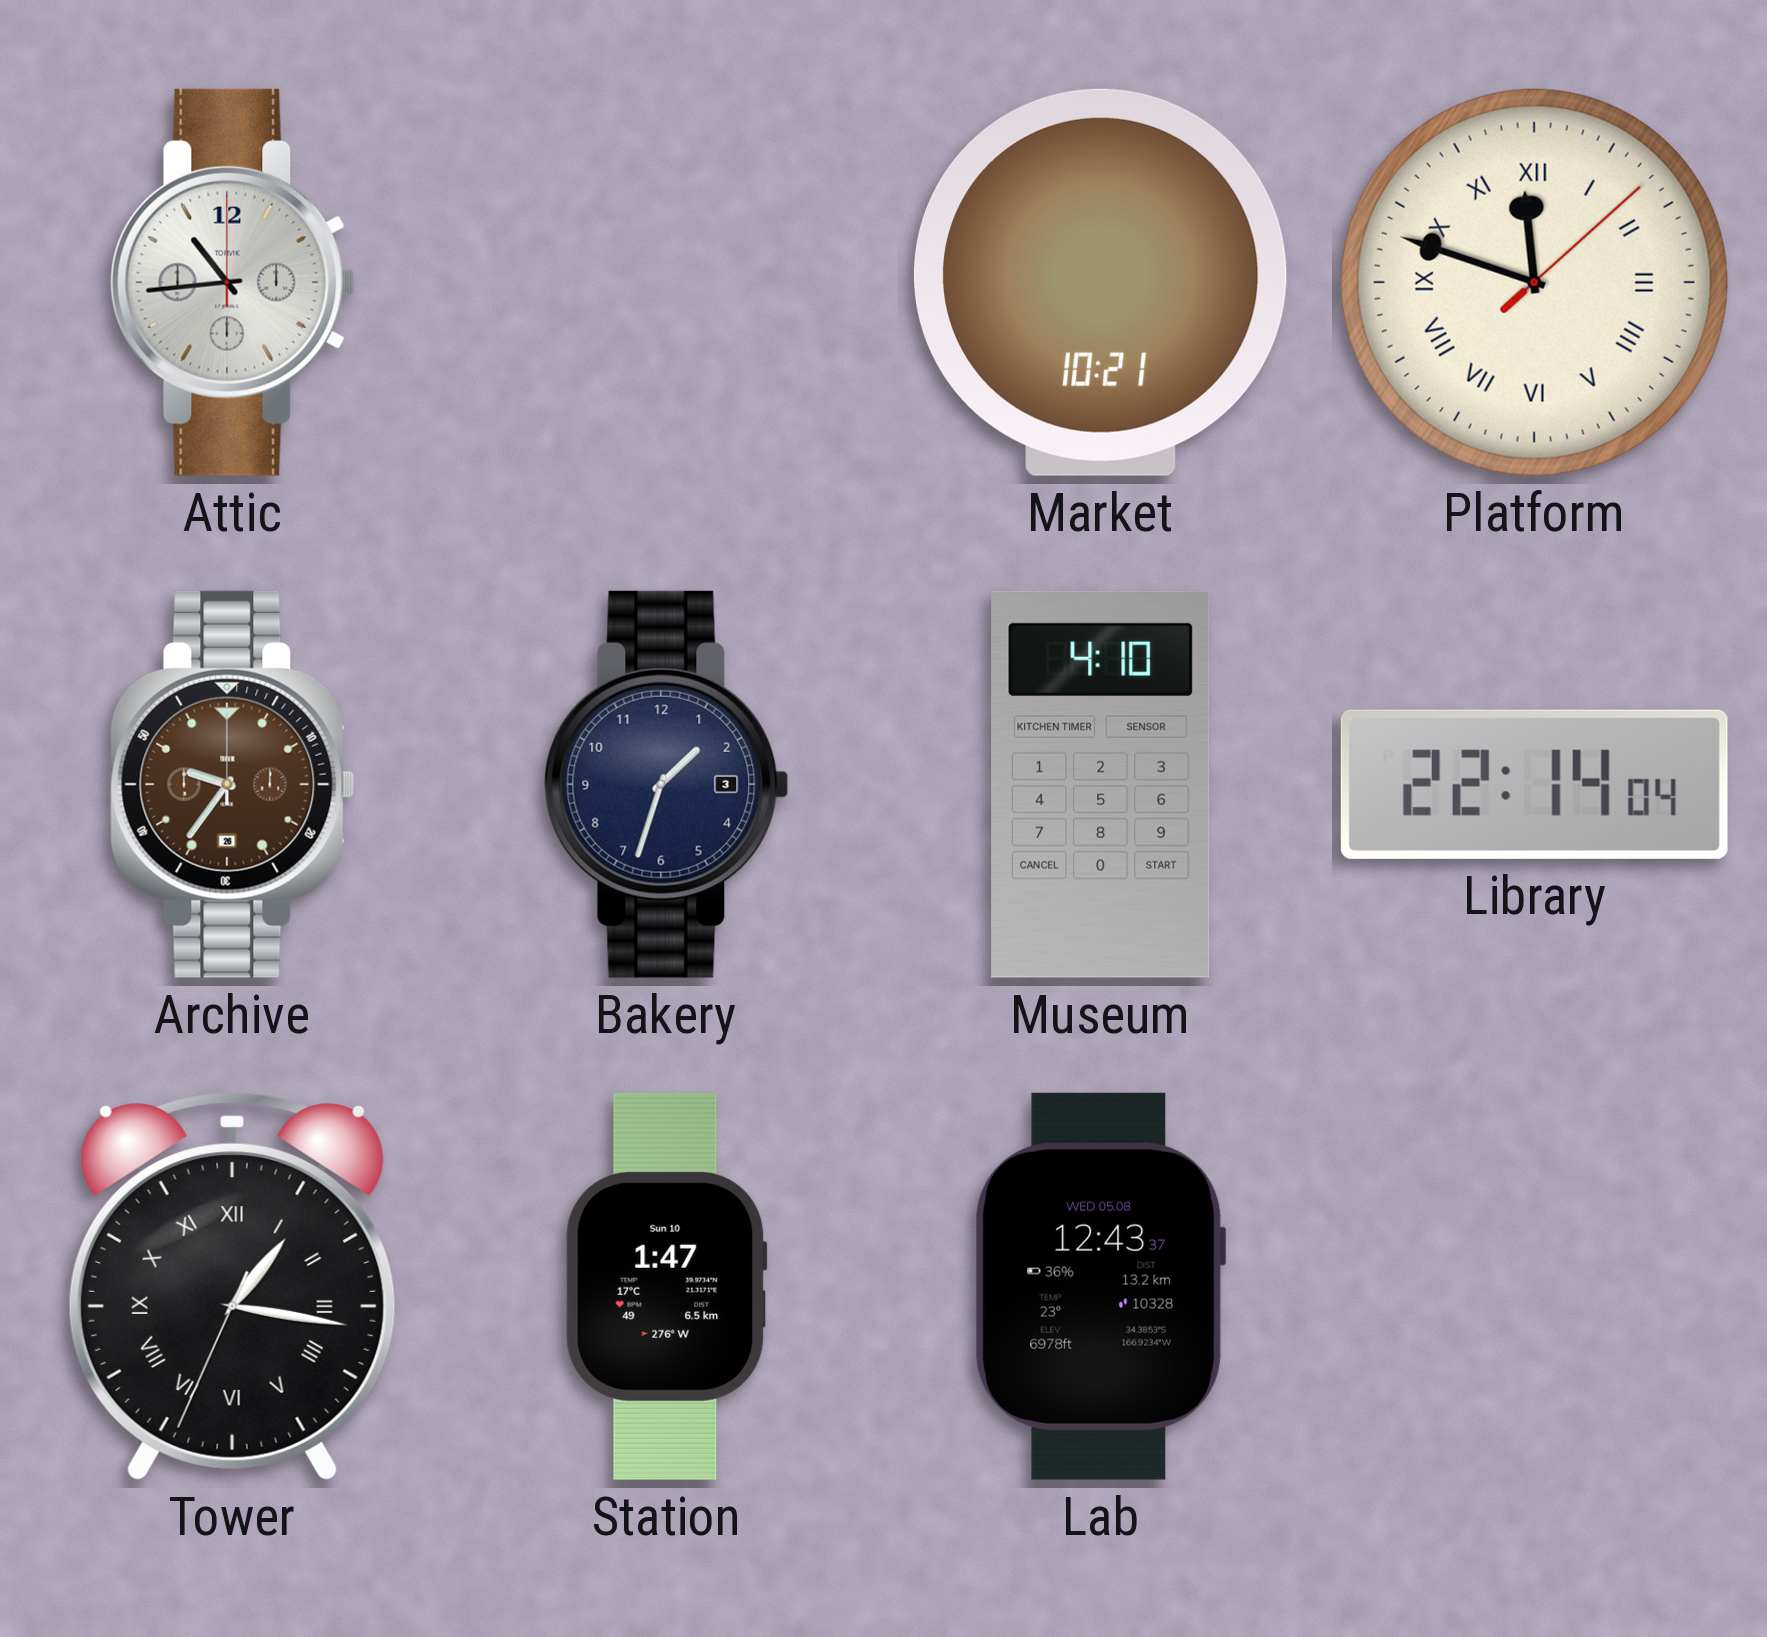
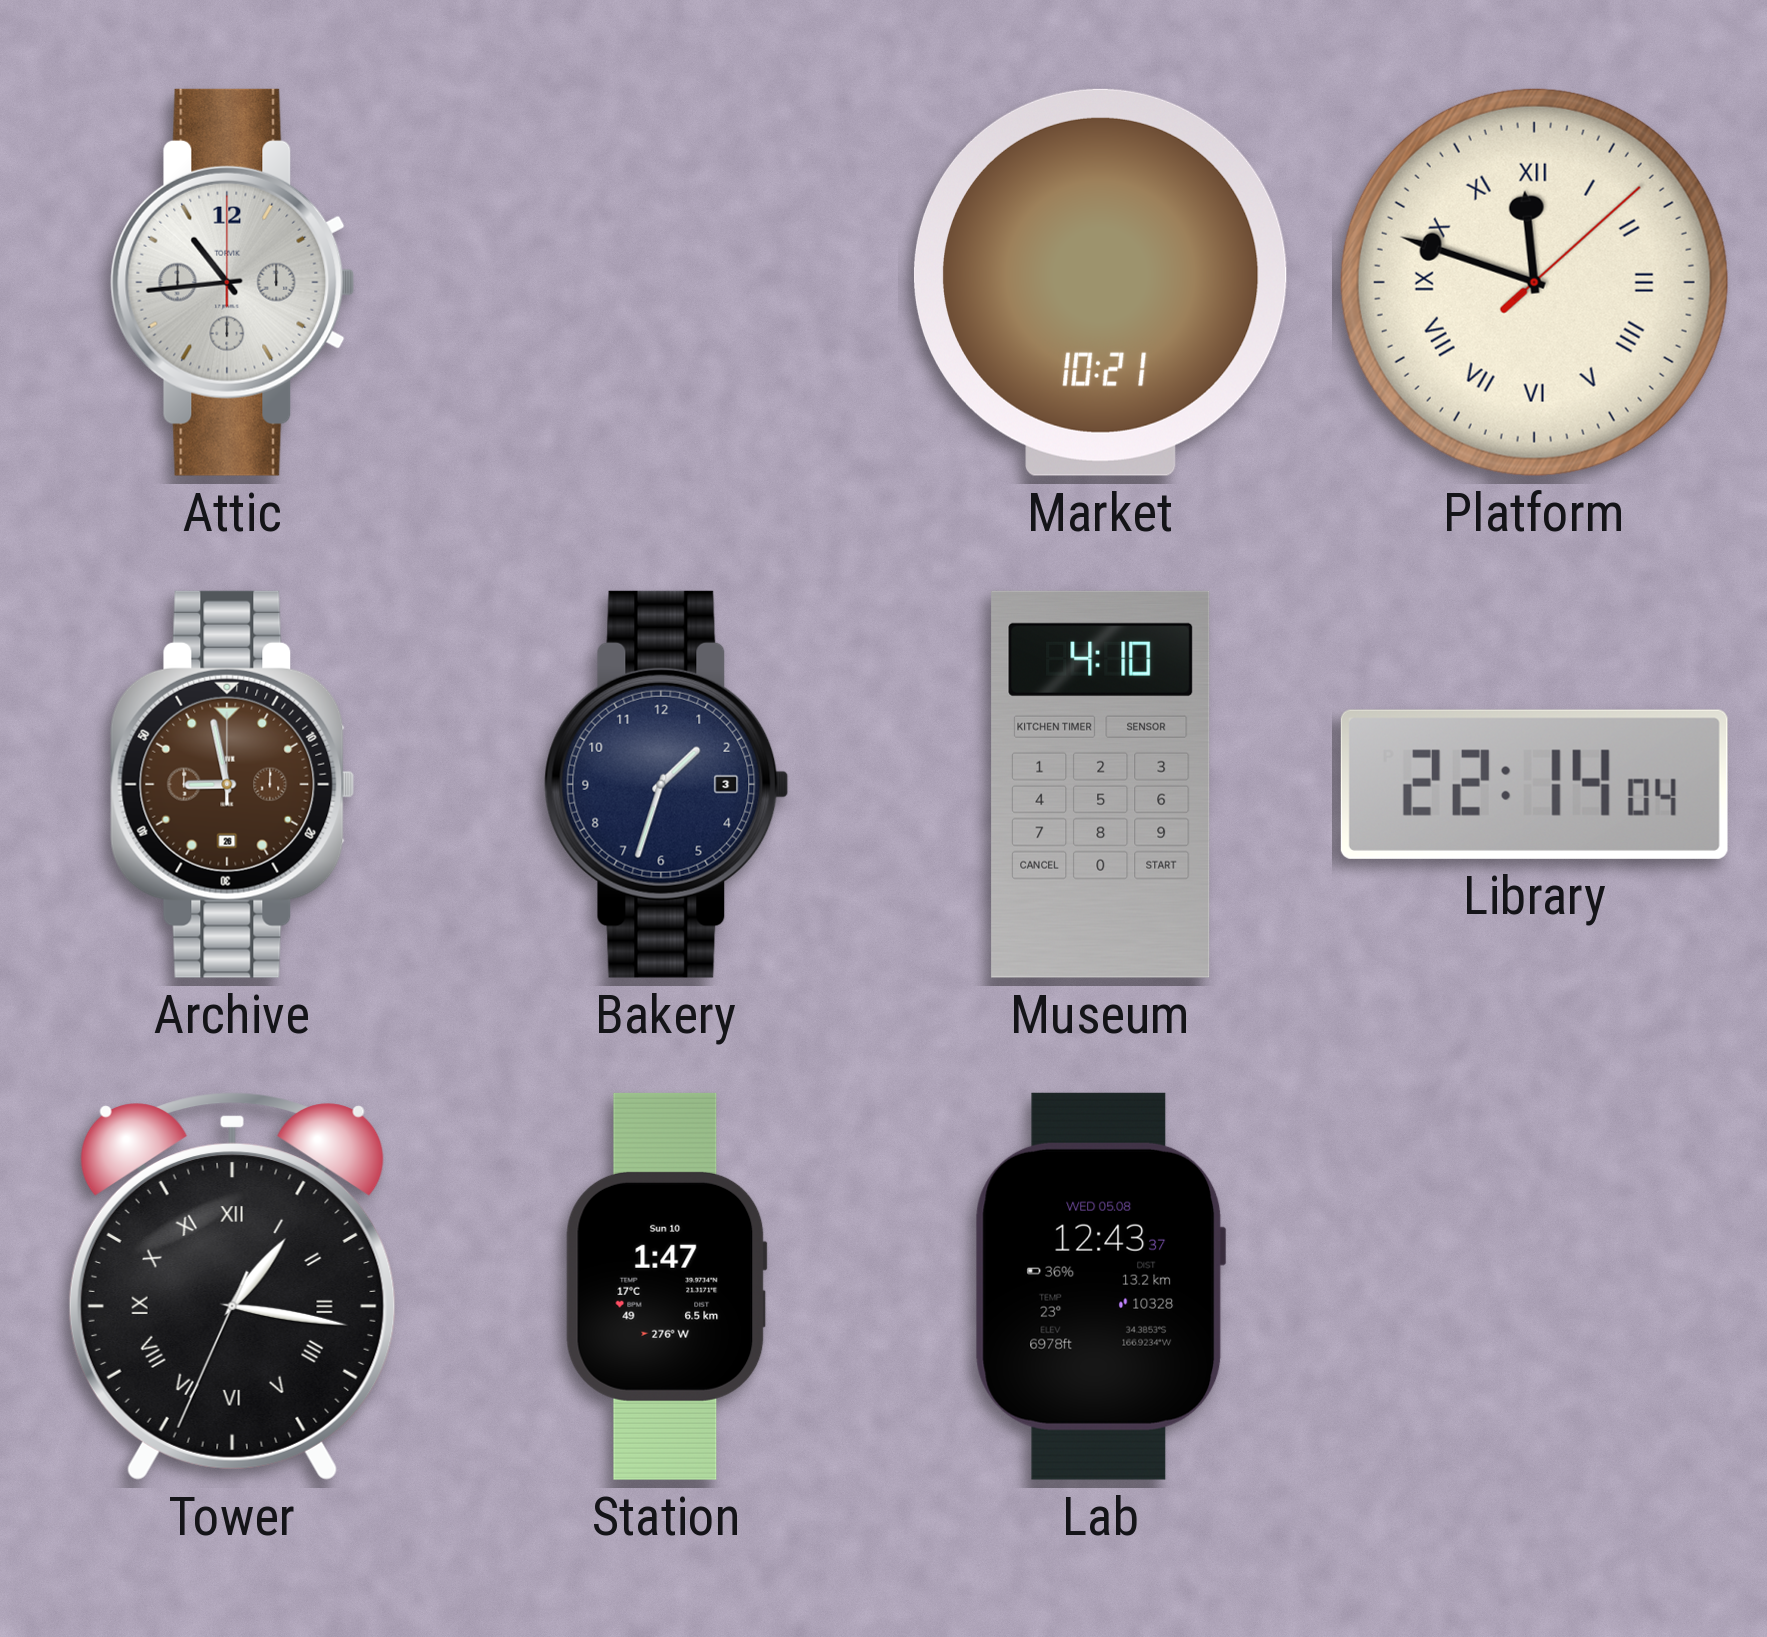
Archive: 9:36 -> 8:58
